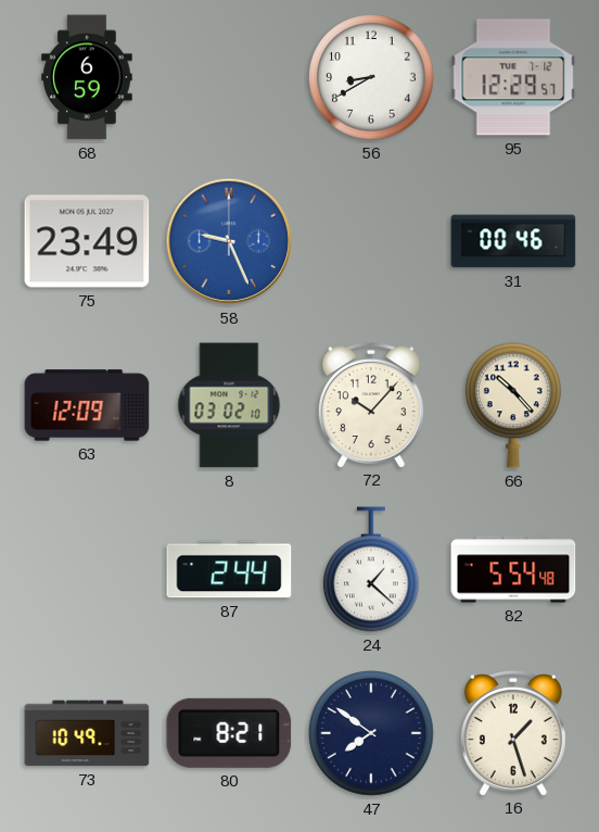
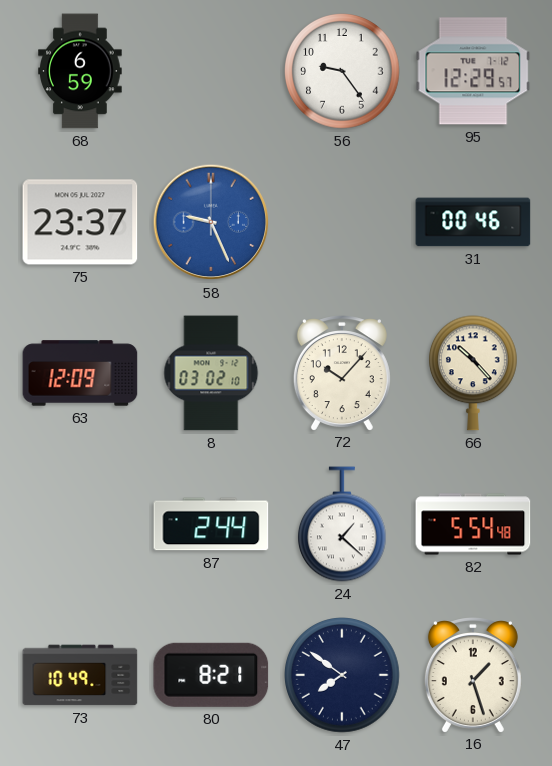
56: 8:40 -> 9:24
75: 23:49 -> 23:37
